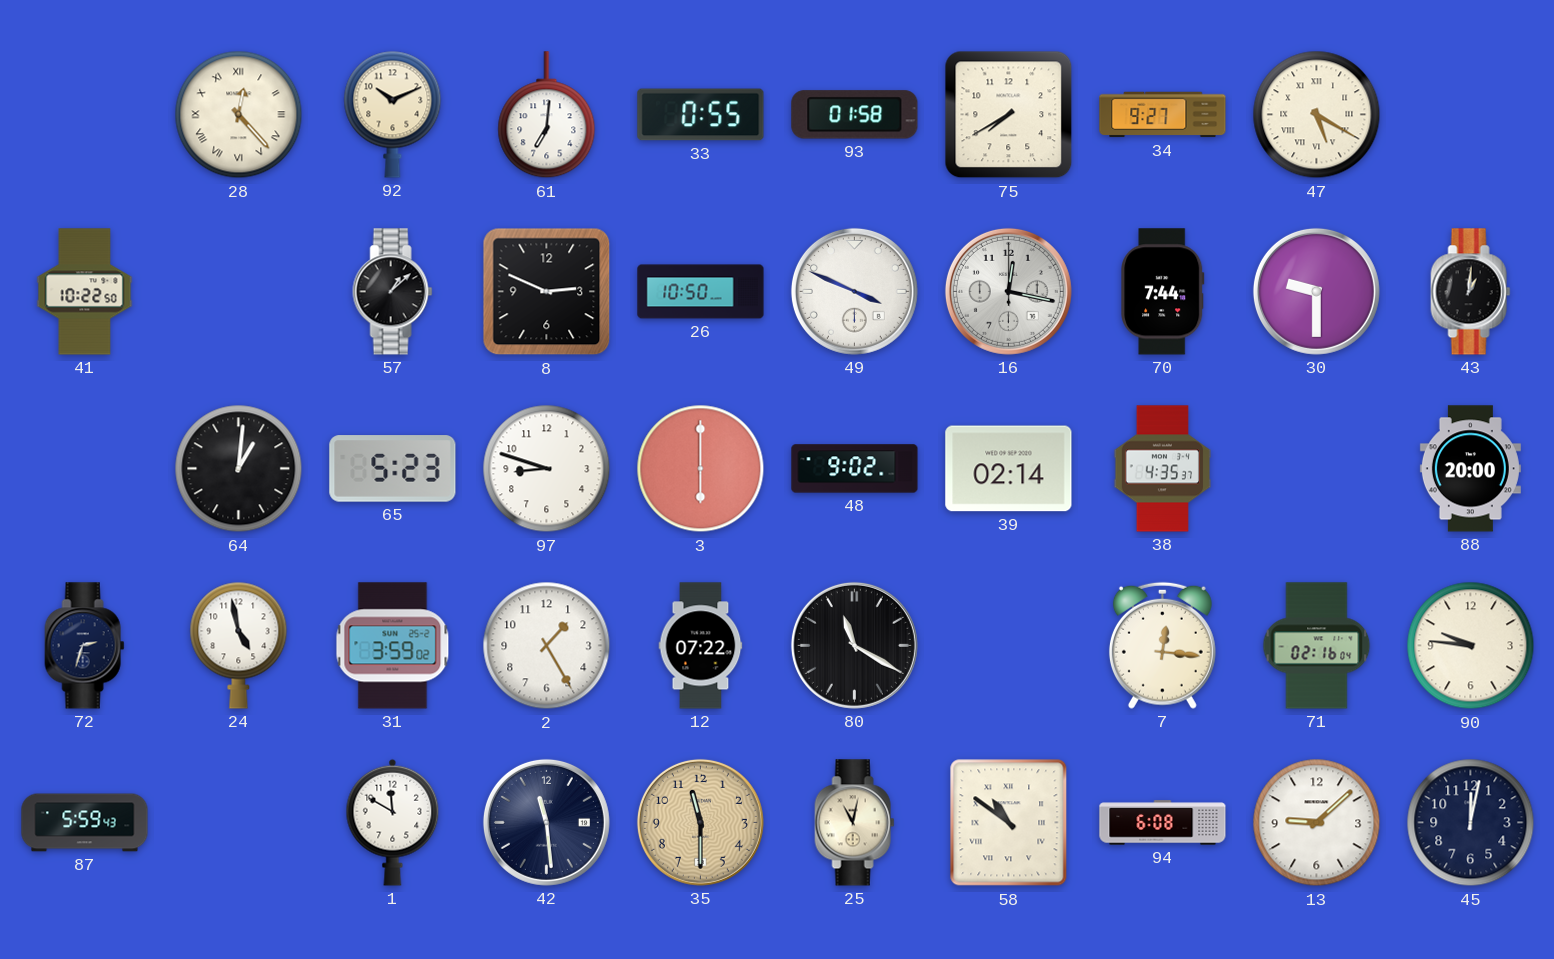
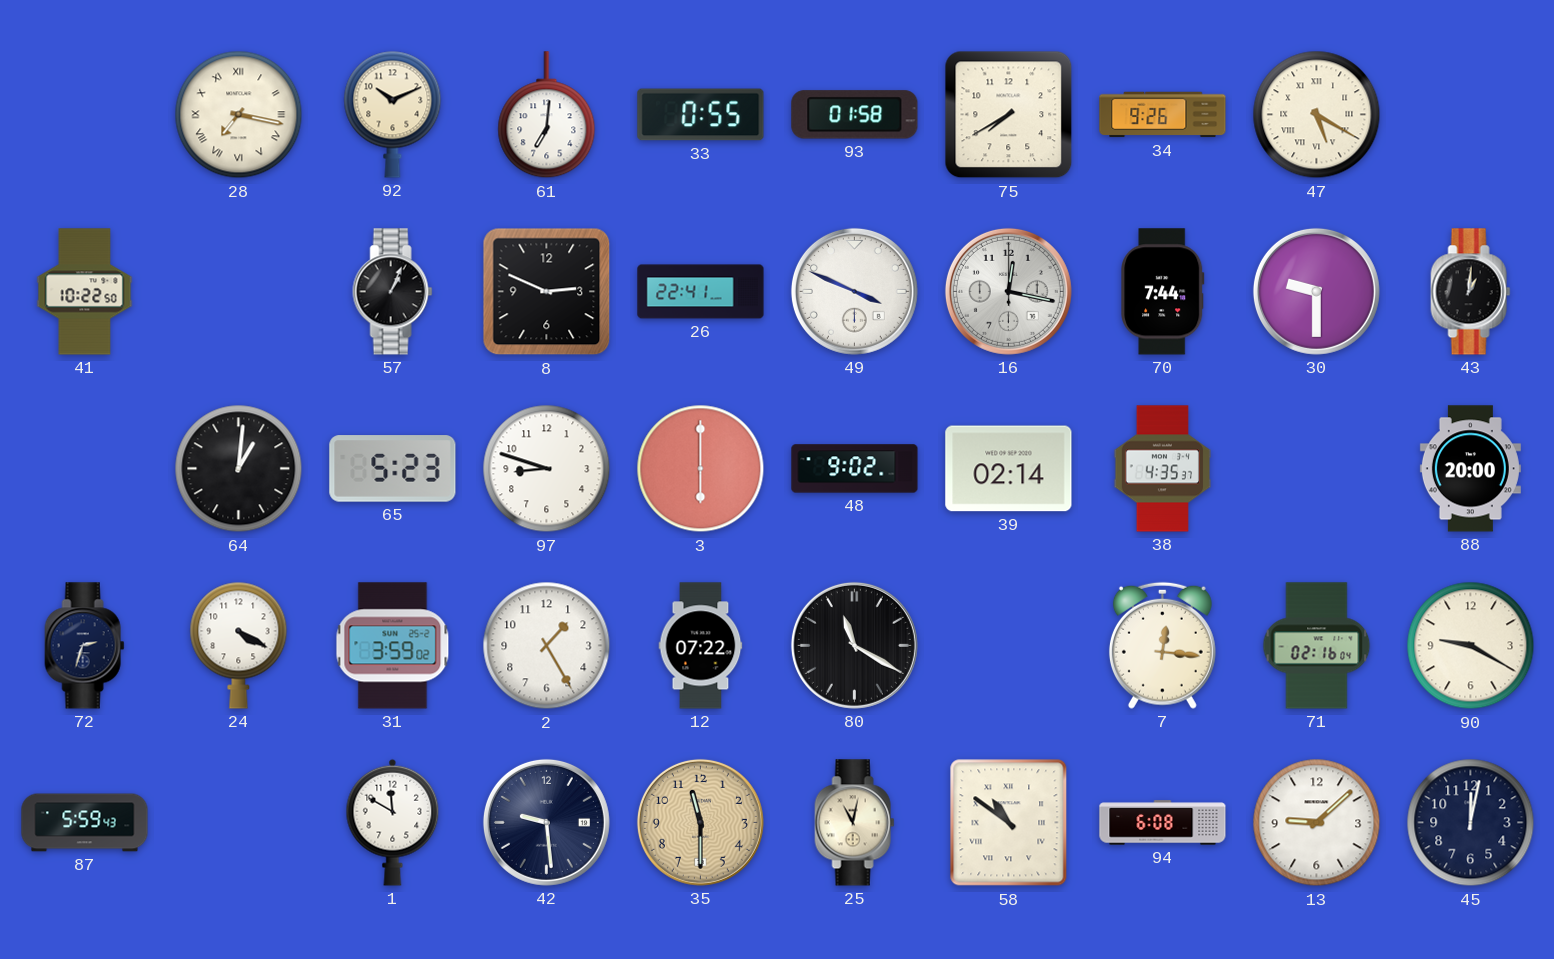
28: 12:23 -> 7:17
34: 9:27 -> 9:26
57: 1:08 -> 1:04
26: 10:50 -> 22:41
24: 4:58 -> 4:20
90: 9:46 -> 9:20
42: 11:29 -> 9:29
